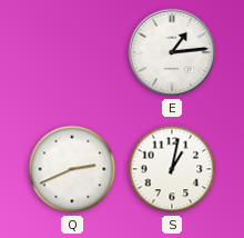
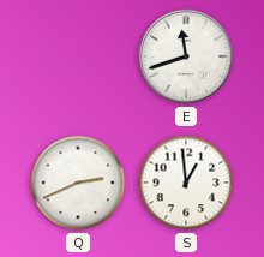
E: 1:14 -> 11:42
S: 1:02 -> 12:59
